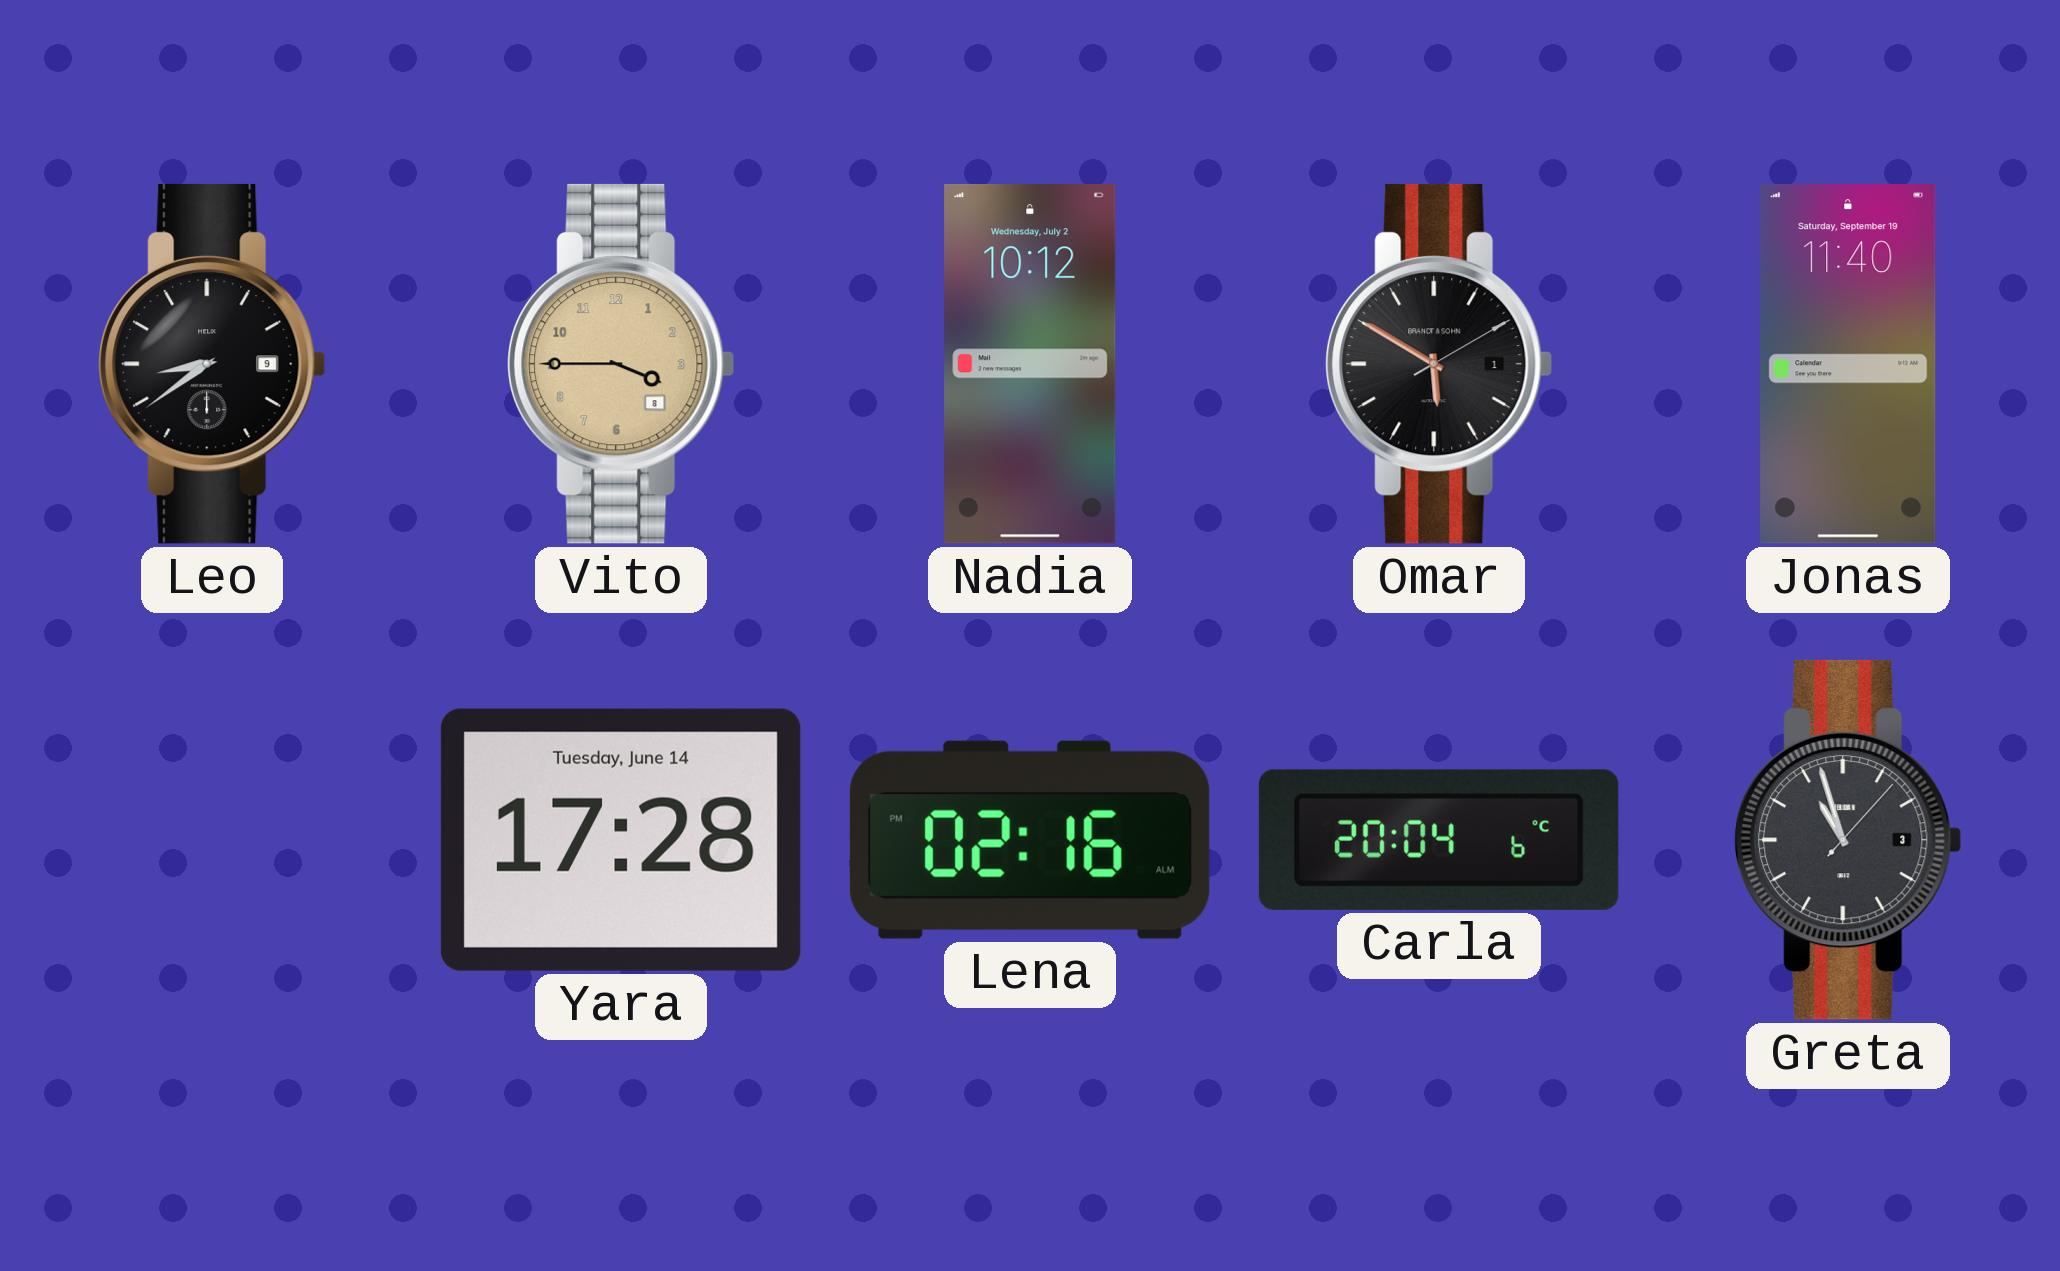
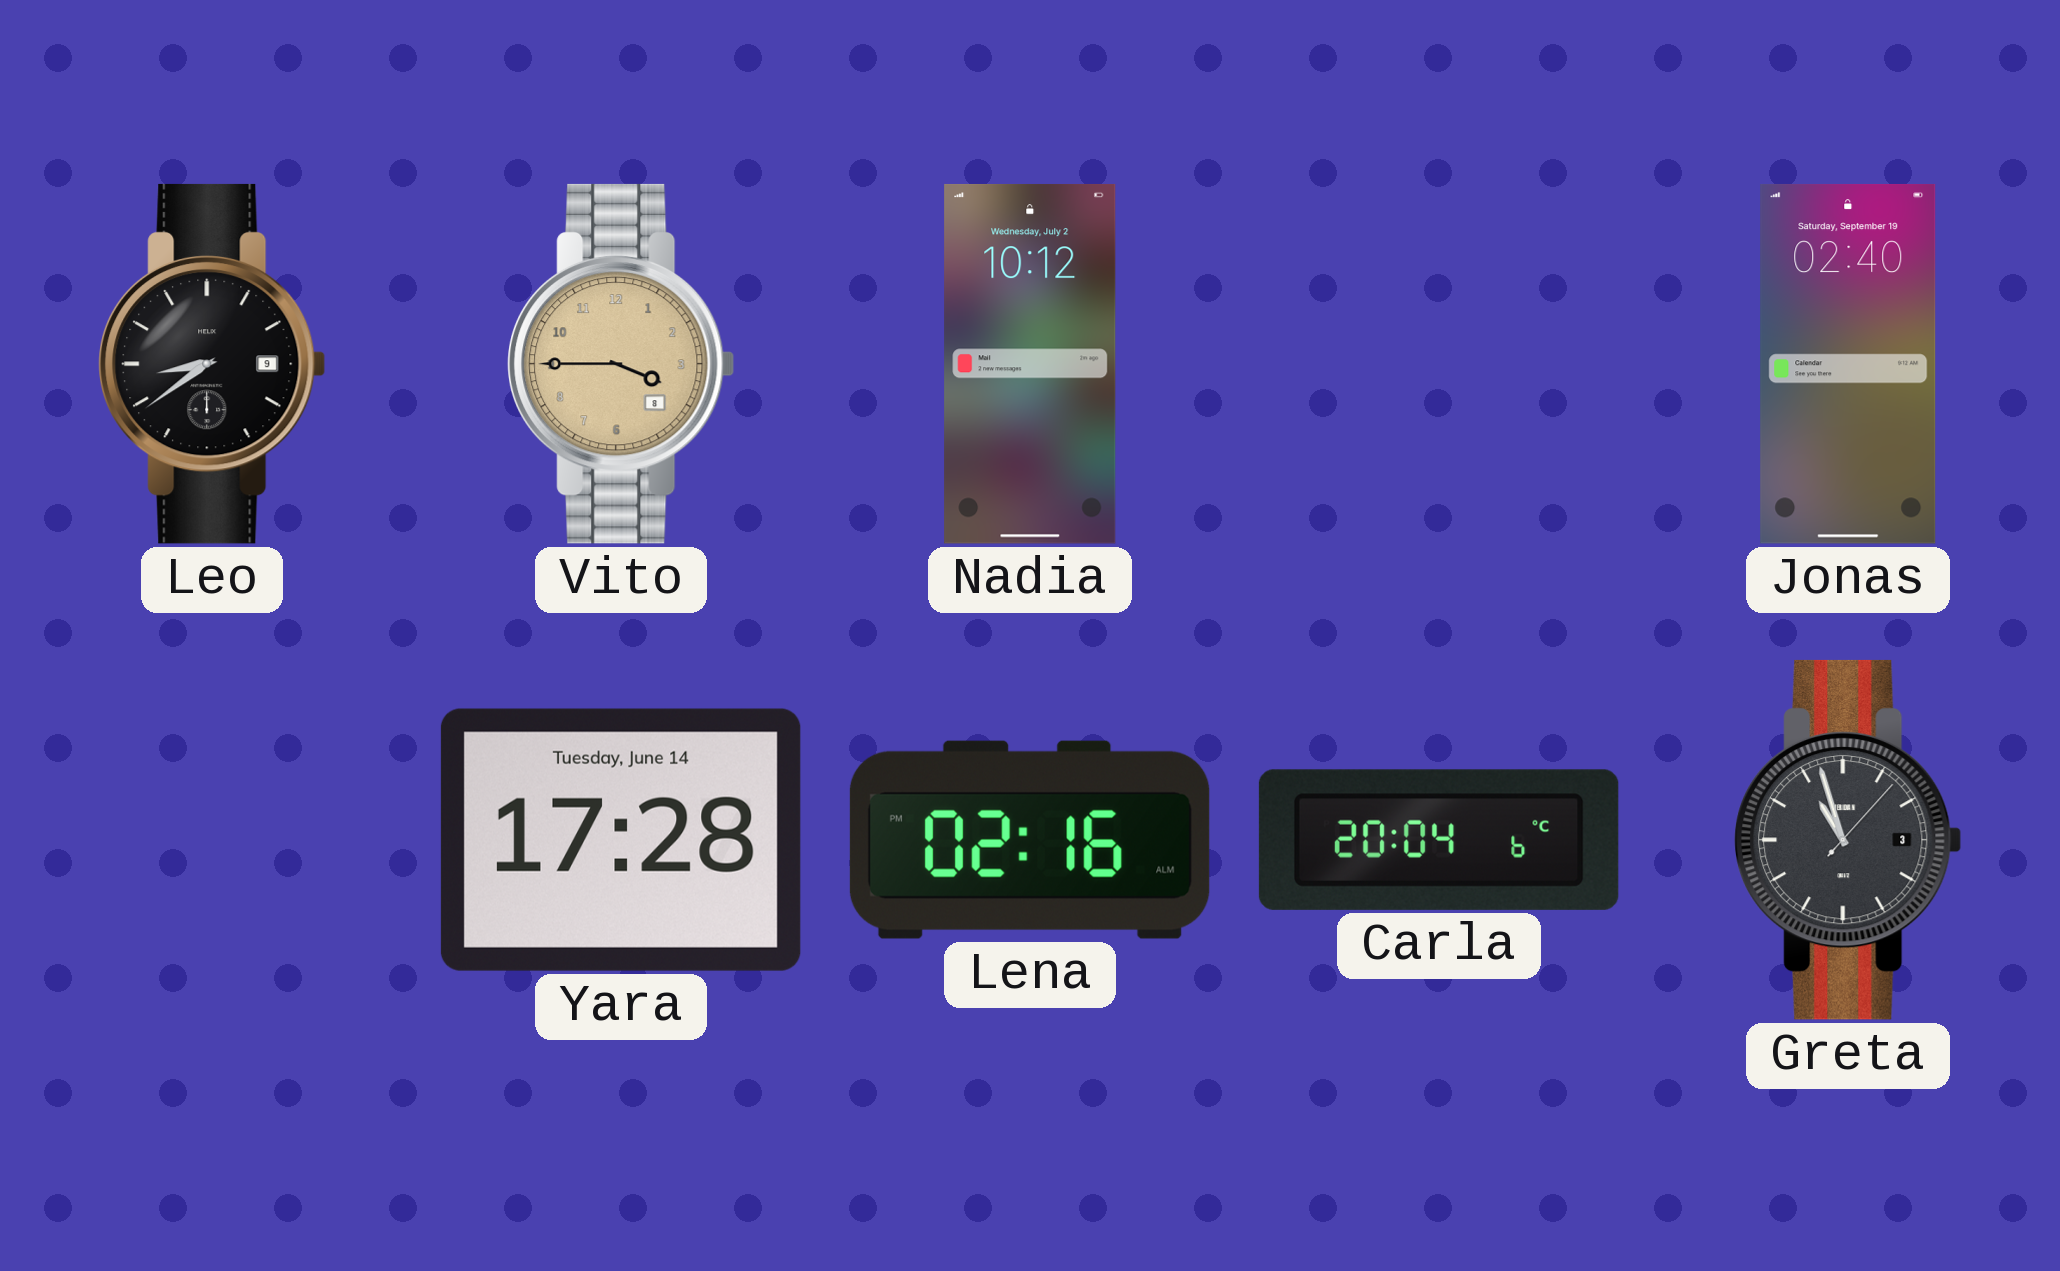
Omar: 5:50 -> none
Jonas: 11:40 -> 02:40
